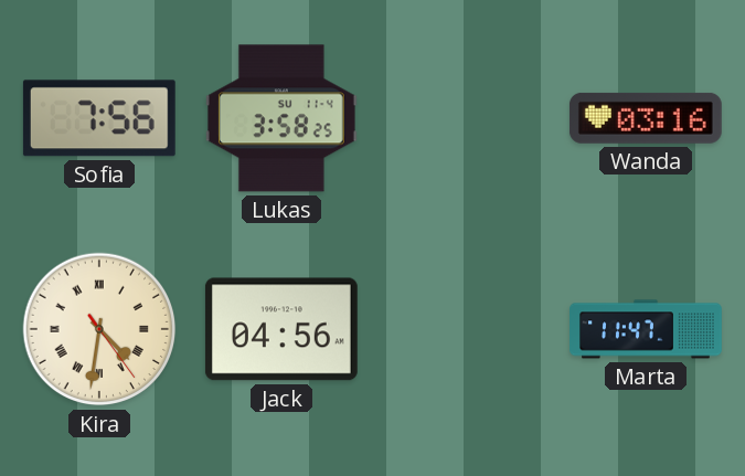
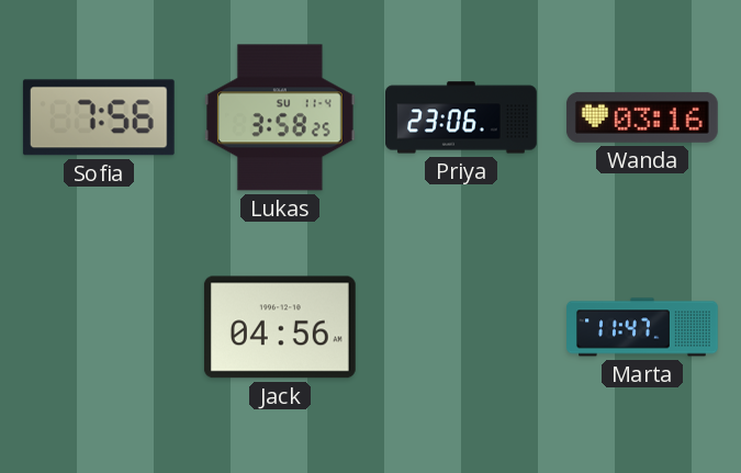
Priya: none -> 23:06
Kira: 4:31 -> none
